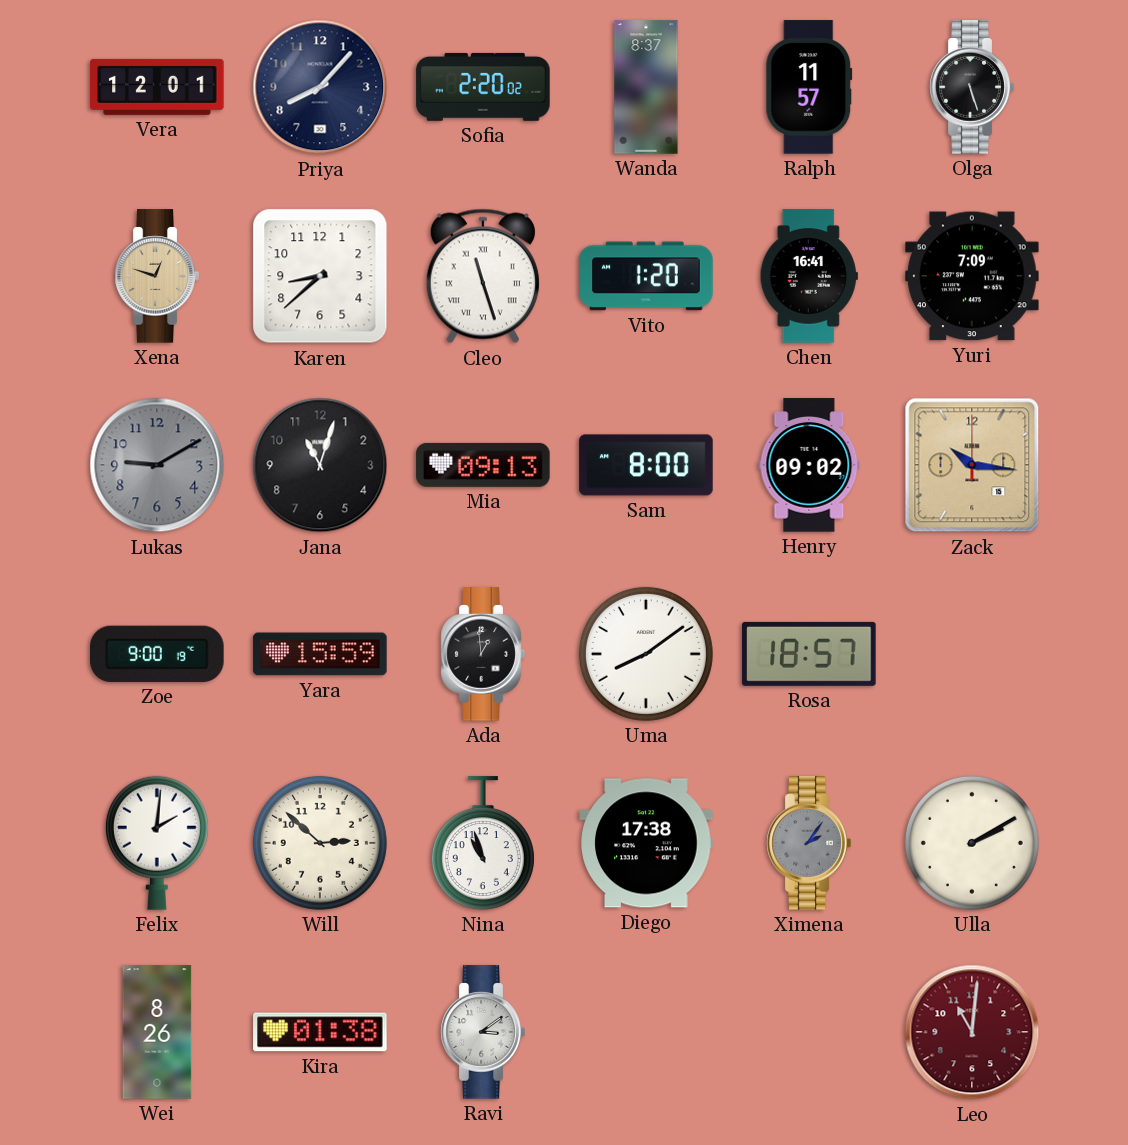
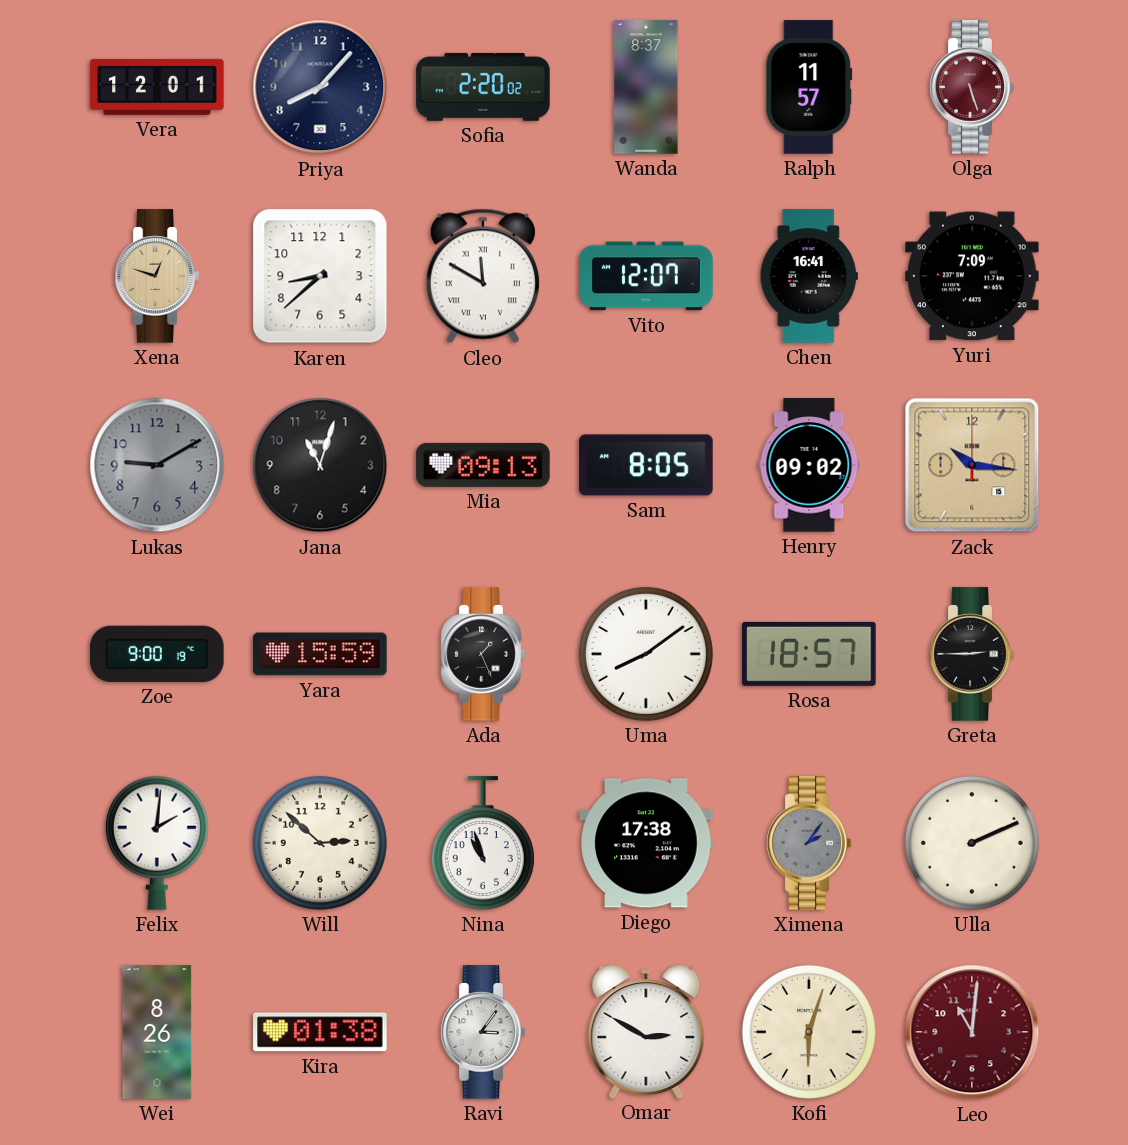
Olga dial: black -> burgundy
Cleo: 11:27 -> 11:50
Vito: 1:20 -> 12:07
Sam: 8:00 -> 8:05
Ada: 12:59 -> 1:26
Greta: none -> 2:45
Ulla: 2:10 -> 2:11
Ravi: 3:09 -> 3:06
Omar: none -> 2:50
Kofi: none -> 6:03
